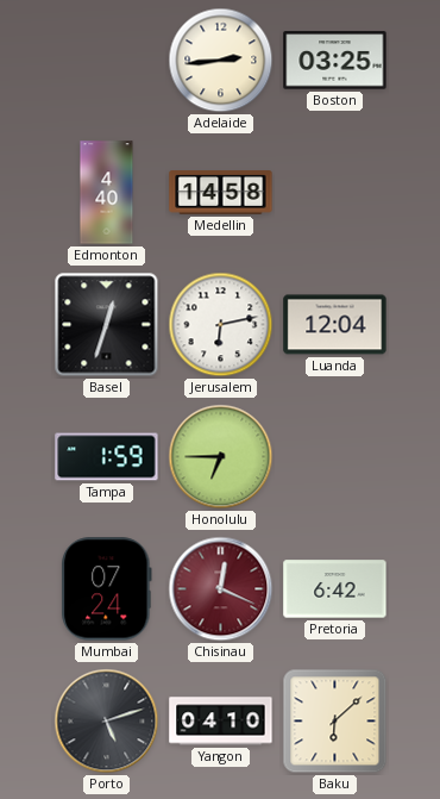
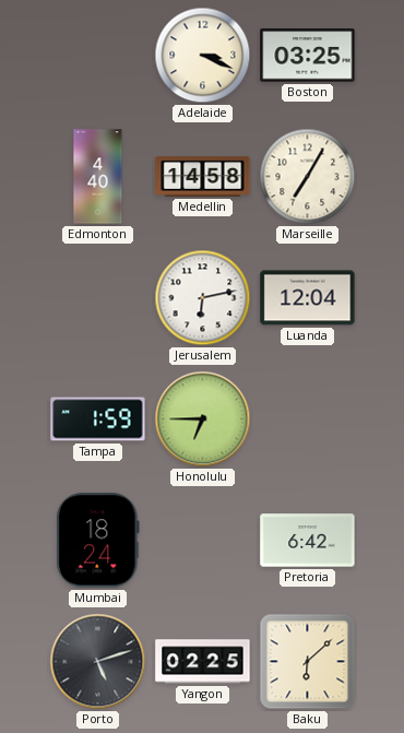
Adelaide: 2:44 -> 3:19
Marseille: none -> 7:05
Basel: 12:33 -> none
Mumbai: 07:24 -> 18:24
Chisinau: 12:19 -> none
Yangon: 04:10 -> 02:25
